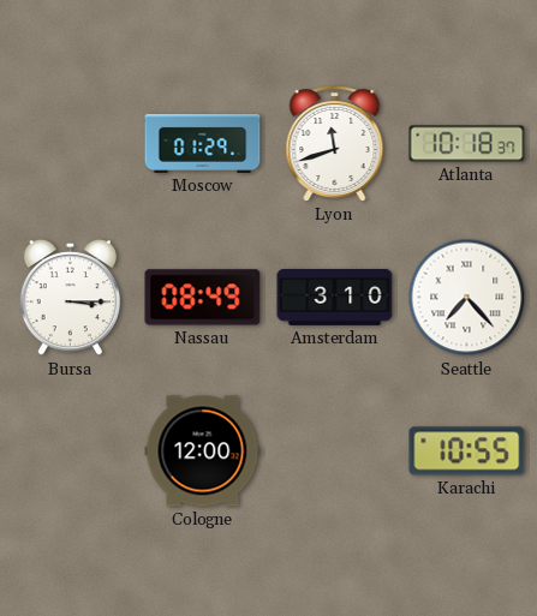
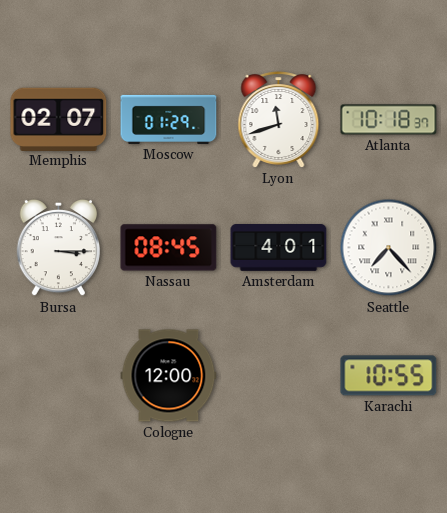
Memphis: none -> 02:07
Nassau: 08:49 -> 08:45
Amsterdam: 3:10 -> 4:01
